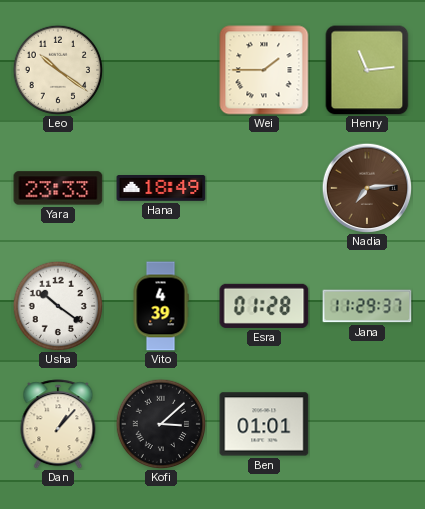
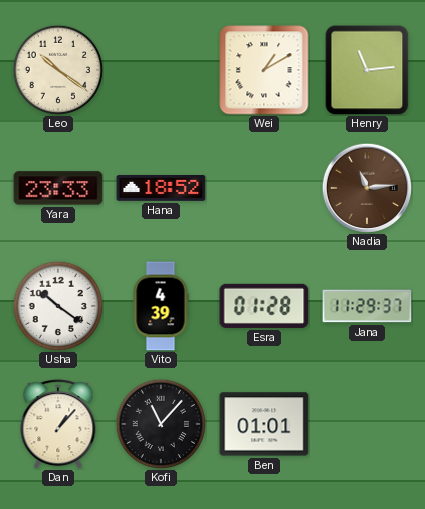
Wei: 1:45 -> 1:10
Hana: 18:49 -> 18:52
Nadia: 7:14 -> 11:14
Kofi: 3:08 -> 11:07
